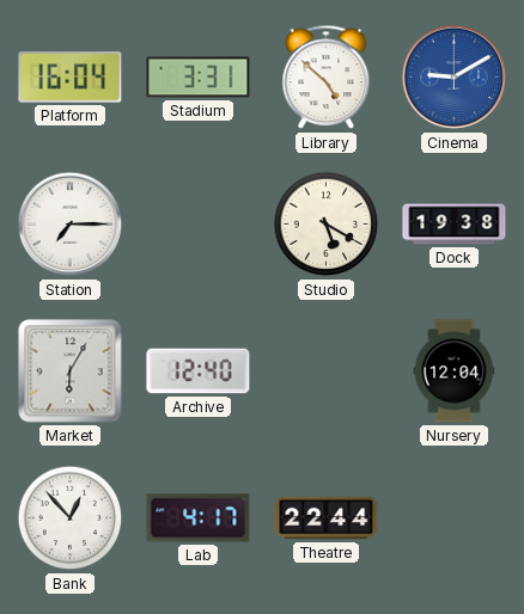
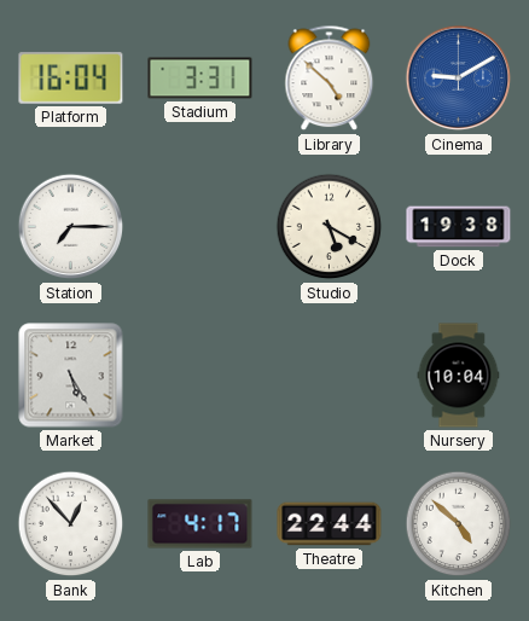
Market: 6:05 -> 5:25
Archive: 12:40 -> none
Nursery: 12:04 -> 10:04
Kitchen: none -> 4:52
